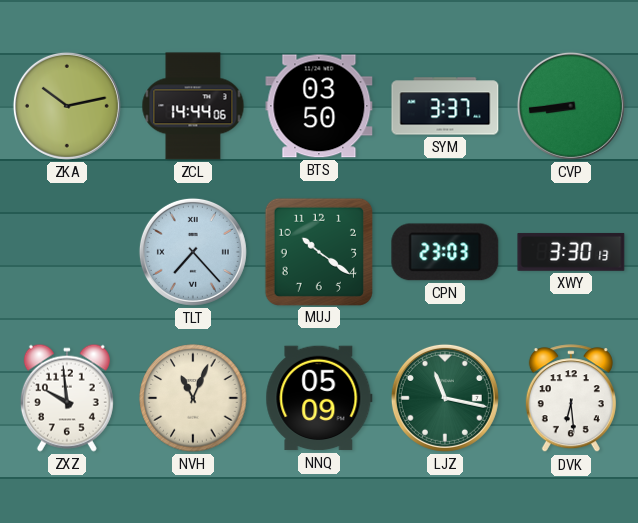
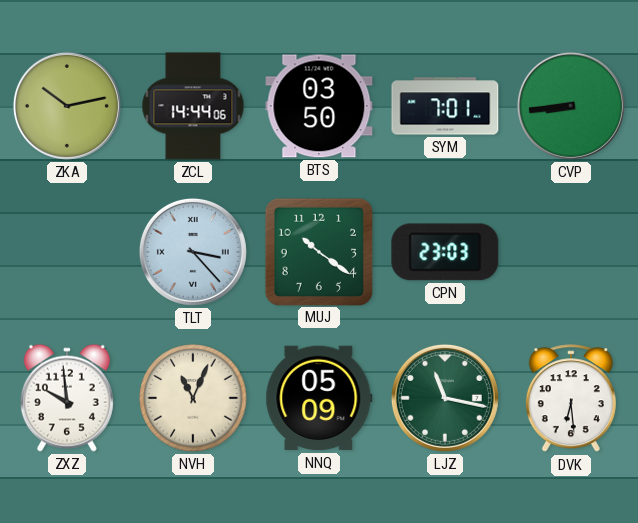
SYM: 3:37 -> 7:01
TLT: 7:23 -> 3:23
XWY: 3:30 -> none
